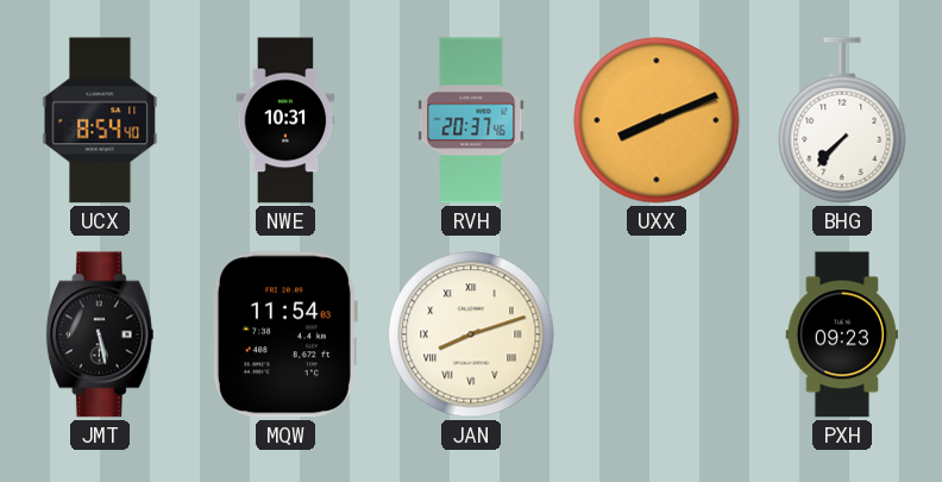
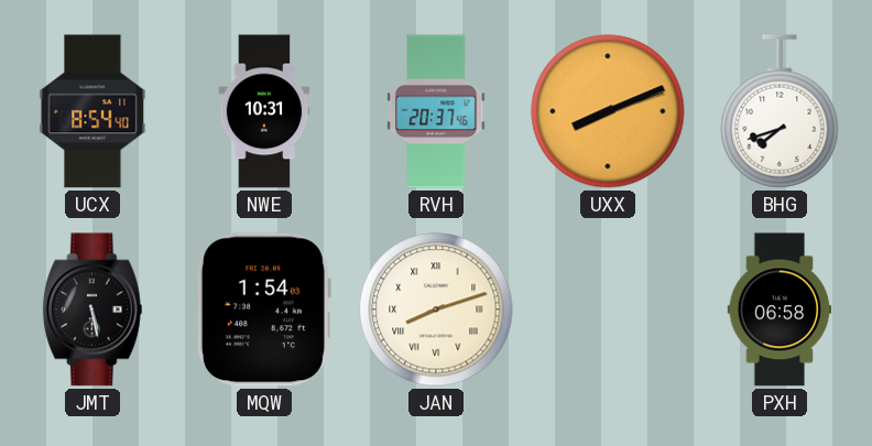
BHG: 7:37 -> 7:42
MQW: 11:54 -> 1:54
PXH: 09:23 -> 06:58
